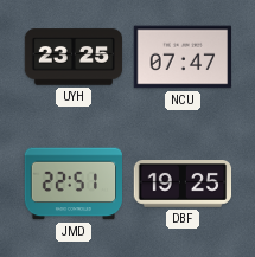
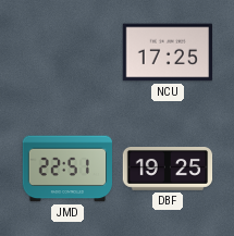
UYH: 23:25 -> none
NCU: 07:47 -> 17:25
